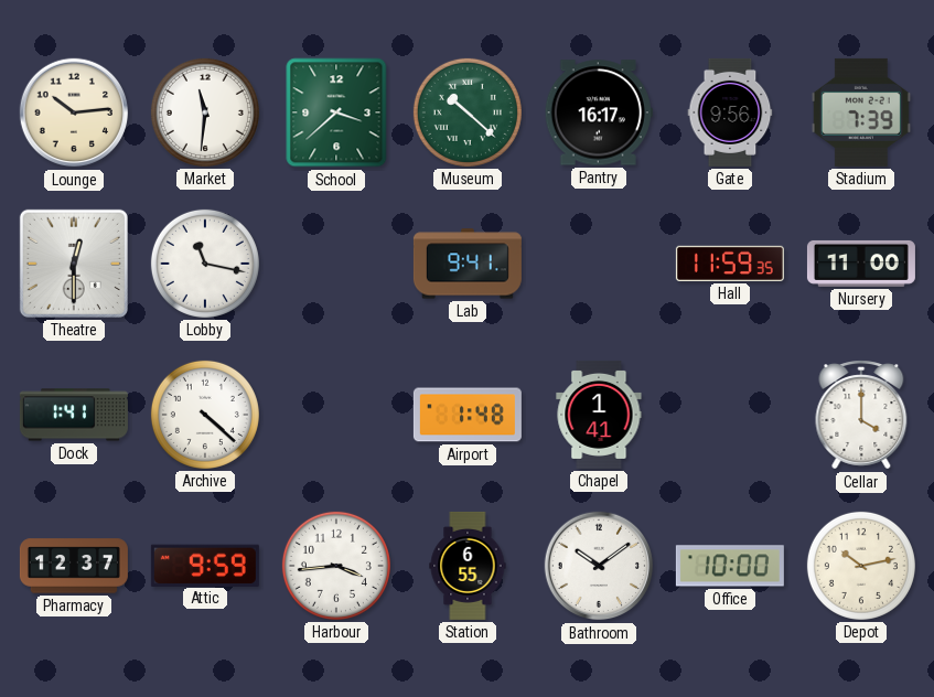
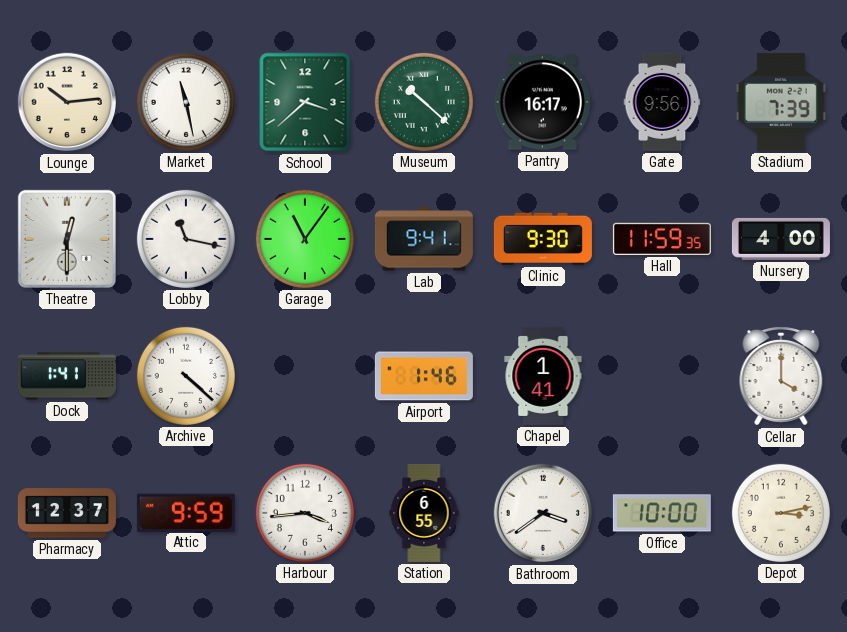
Market: 11:31 -> 11:28
Garage: none -> 11:06
Clinic: none -> 9:30
Nursery: 11:00 -> 4:00
Airport: 1:48 -> 1:46
Bathroom: 10:09 -> 3:39
Depot: 10:13 -> 3:13
